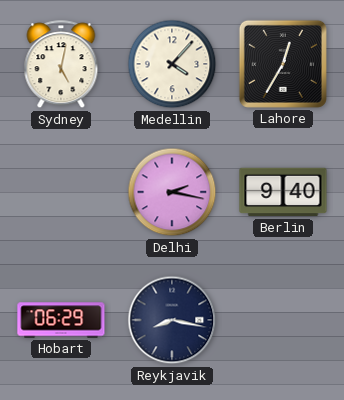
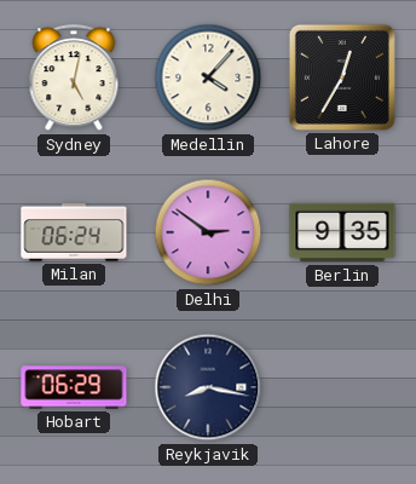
Milan: none -> 06:24
Delhi: 2:17 -> 2:51
Berlin: 9:40 -> 9:35
